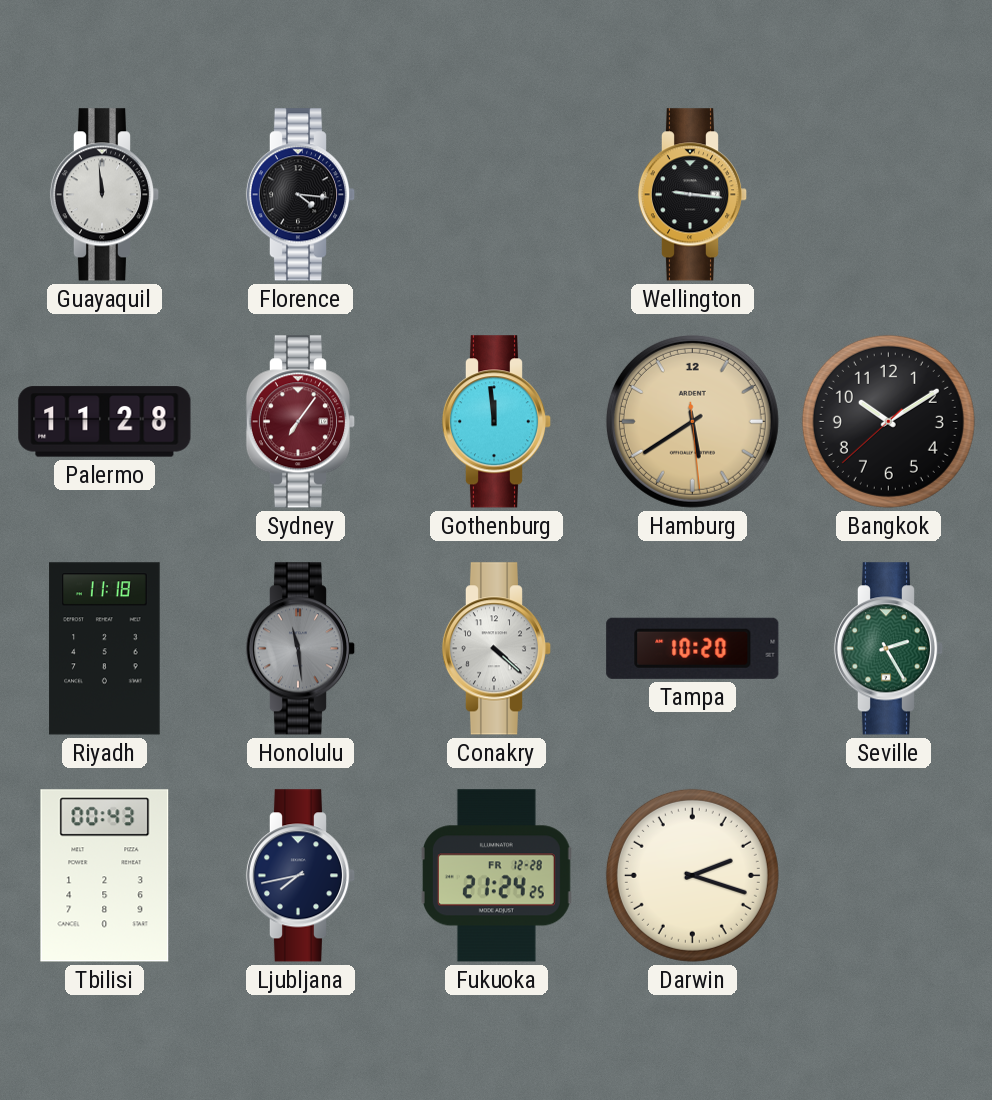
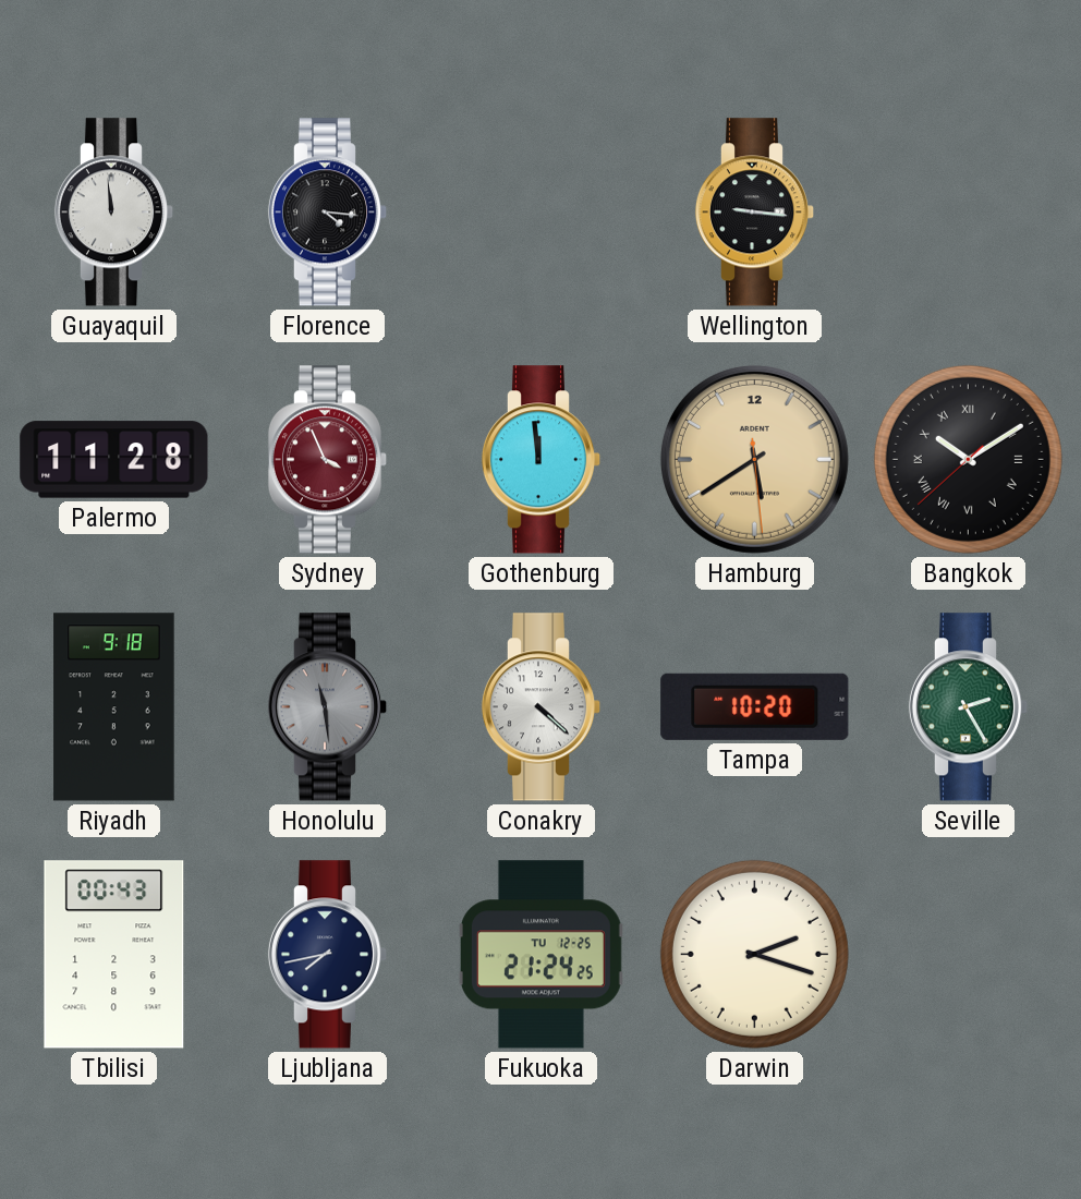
Sydney: 7:06 -> 3:56
Bangkok numerals: Arabic -> Roman
Riyadh: 11:18 -> 9:18
Fukuoka date: FR 12-28 -> TU 12-25
